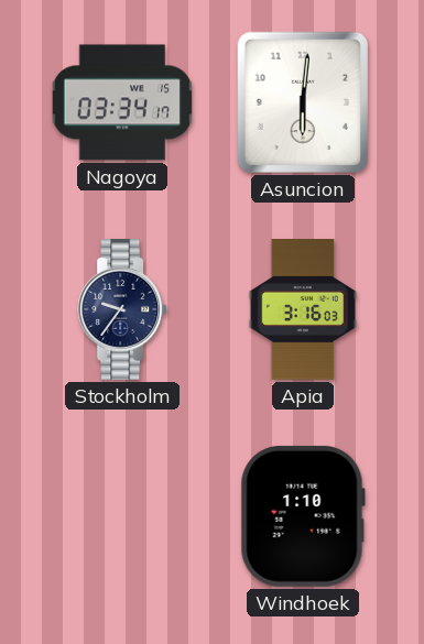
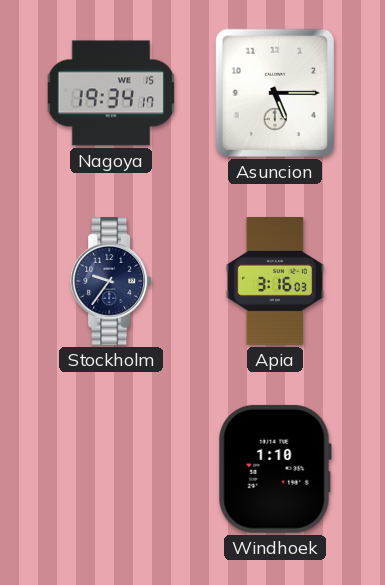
Nagoya: 03:34 -> 19:34
Asuncion: 6:01 -> 5:15
